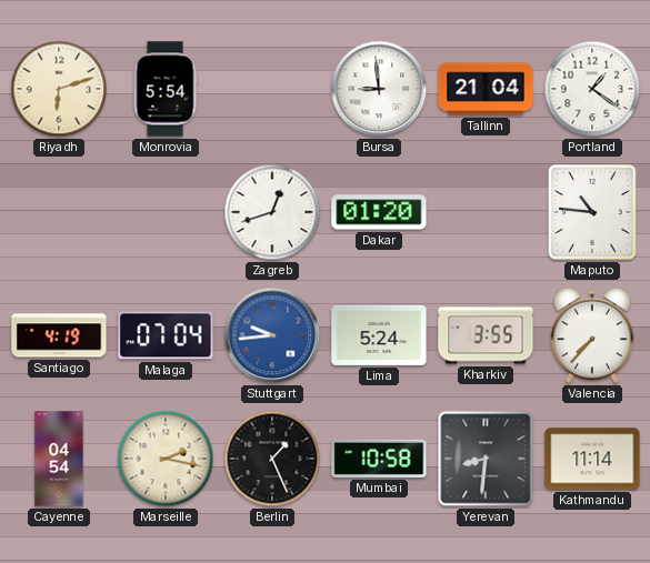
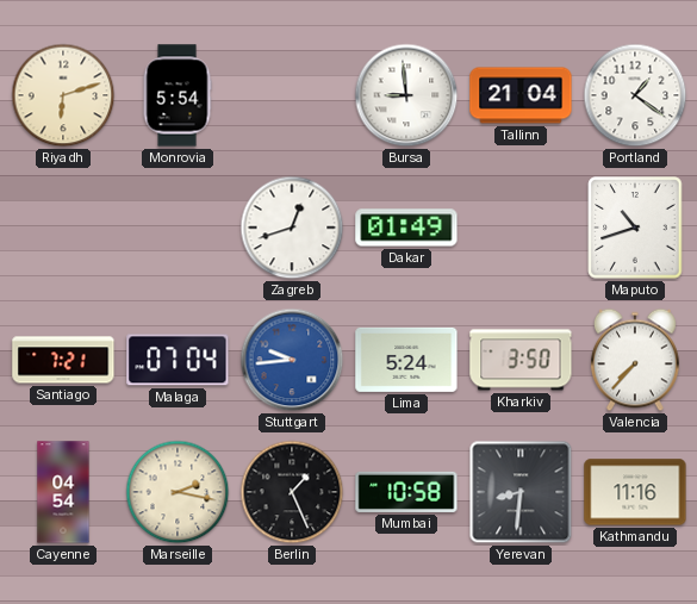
Dakar: 01:20 -> 01:49
Maputo: 10:46 -> 10:42
Santiago: 4:19 -> 7:21
Kharkiv: 3:55 -> 3:50
Kathmandu: 11:14 -> 11:16
